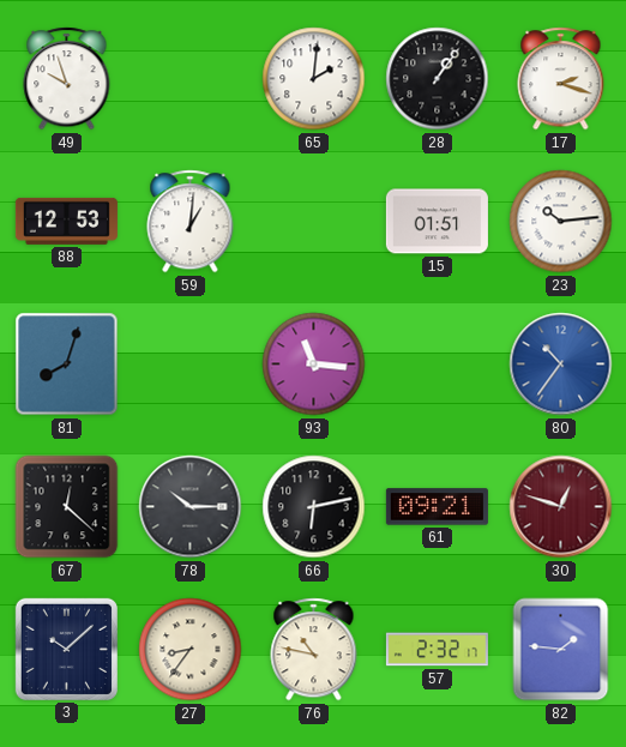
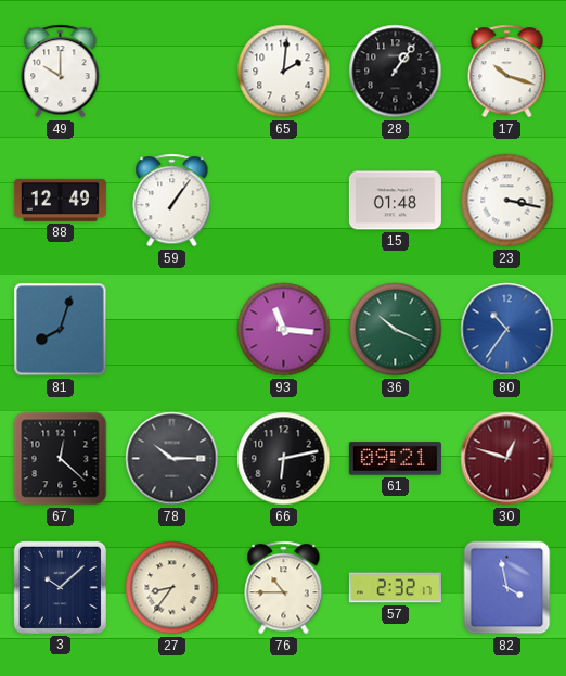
49: 9:57 -> 10:00
17: 2:18 -> 10:18
88: 12:53 -> 12:49
59: 1:01 -> 1:06
15: 01:51 -> 01:48
23: 10:14 -> 3:17
36: none -> 10:19
76: 10:47 -> 10:45
82: 1:46 -> 3:58
